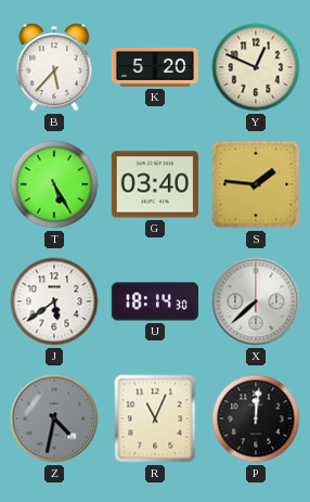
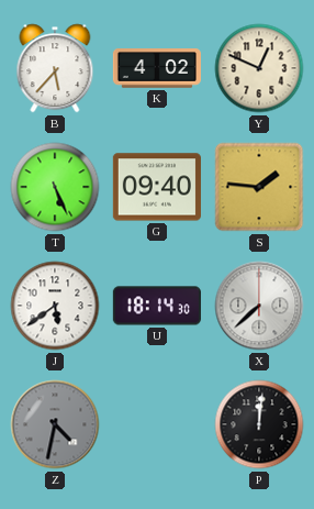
K: 5:20 -> 4:02
T: 5:25 -> 5:26
G: 03:40 -> 09:40
R: 11:04 -> none
